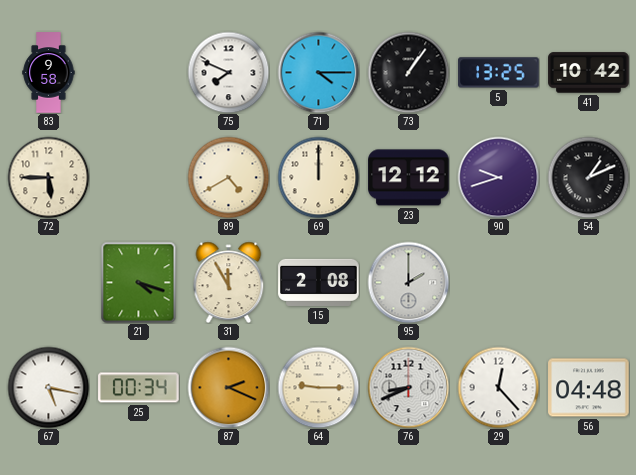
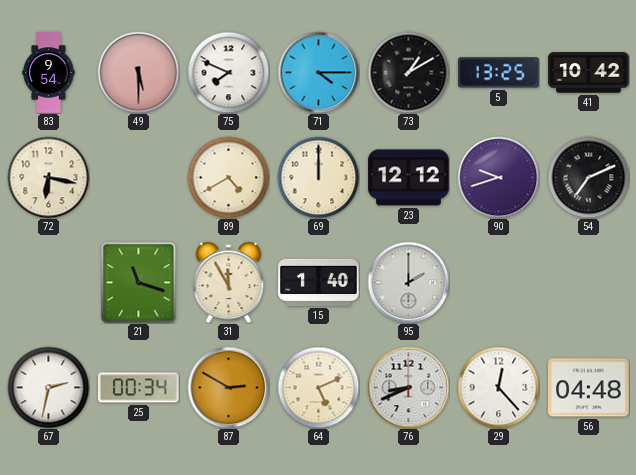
83: 9:58 -> 9:54
49: none -> 5:30
73: 1:06 -> 1:10
72: 5:45 -> 6:17
54: 1:11 -> 7:11
21: 4:18 -> 11:18
15: 2:08 -> 1:40
67: 5:17 -> 2:32
87: 2:19 -> 2:50
64: 9:15 -> 5:11
